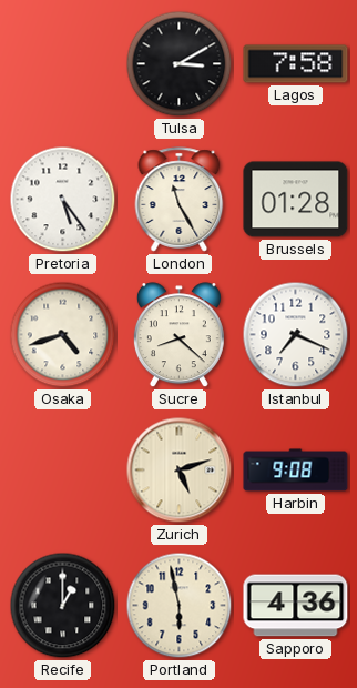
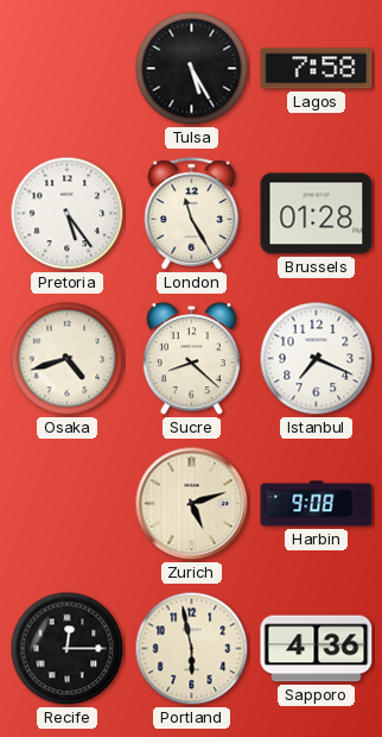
Tulsa: 3:10 -> 5:25
Recife: 1:00 -> 12:15
